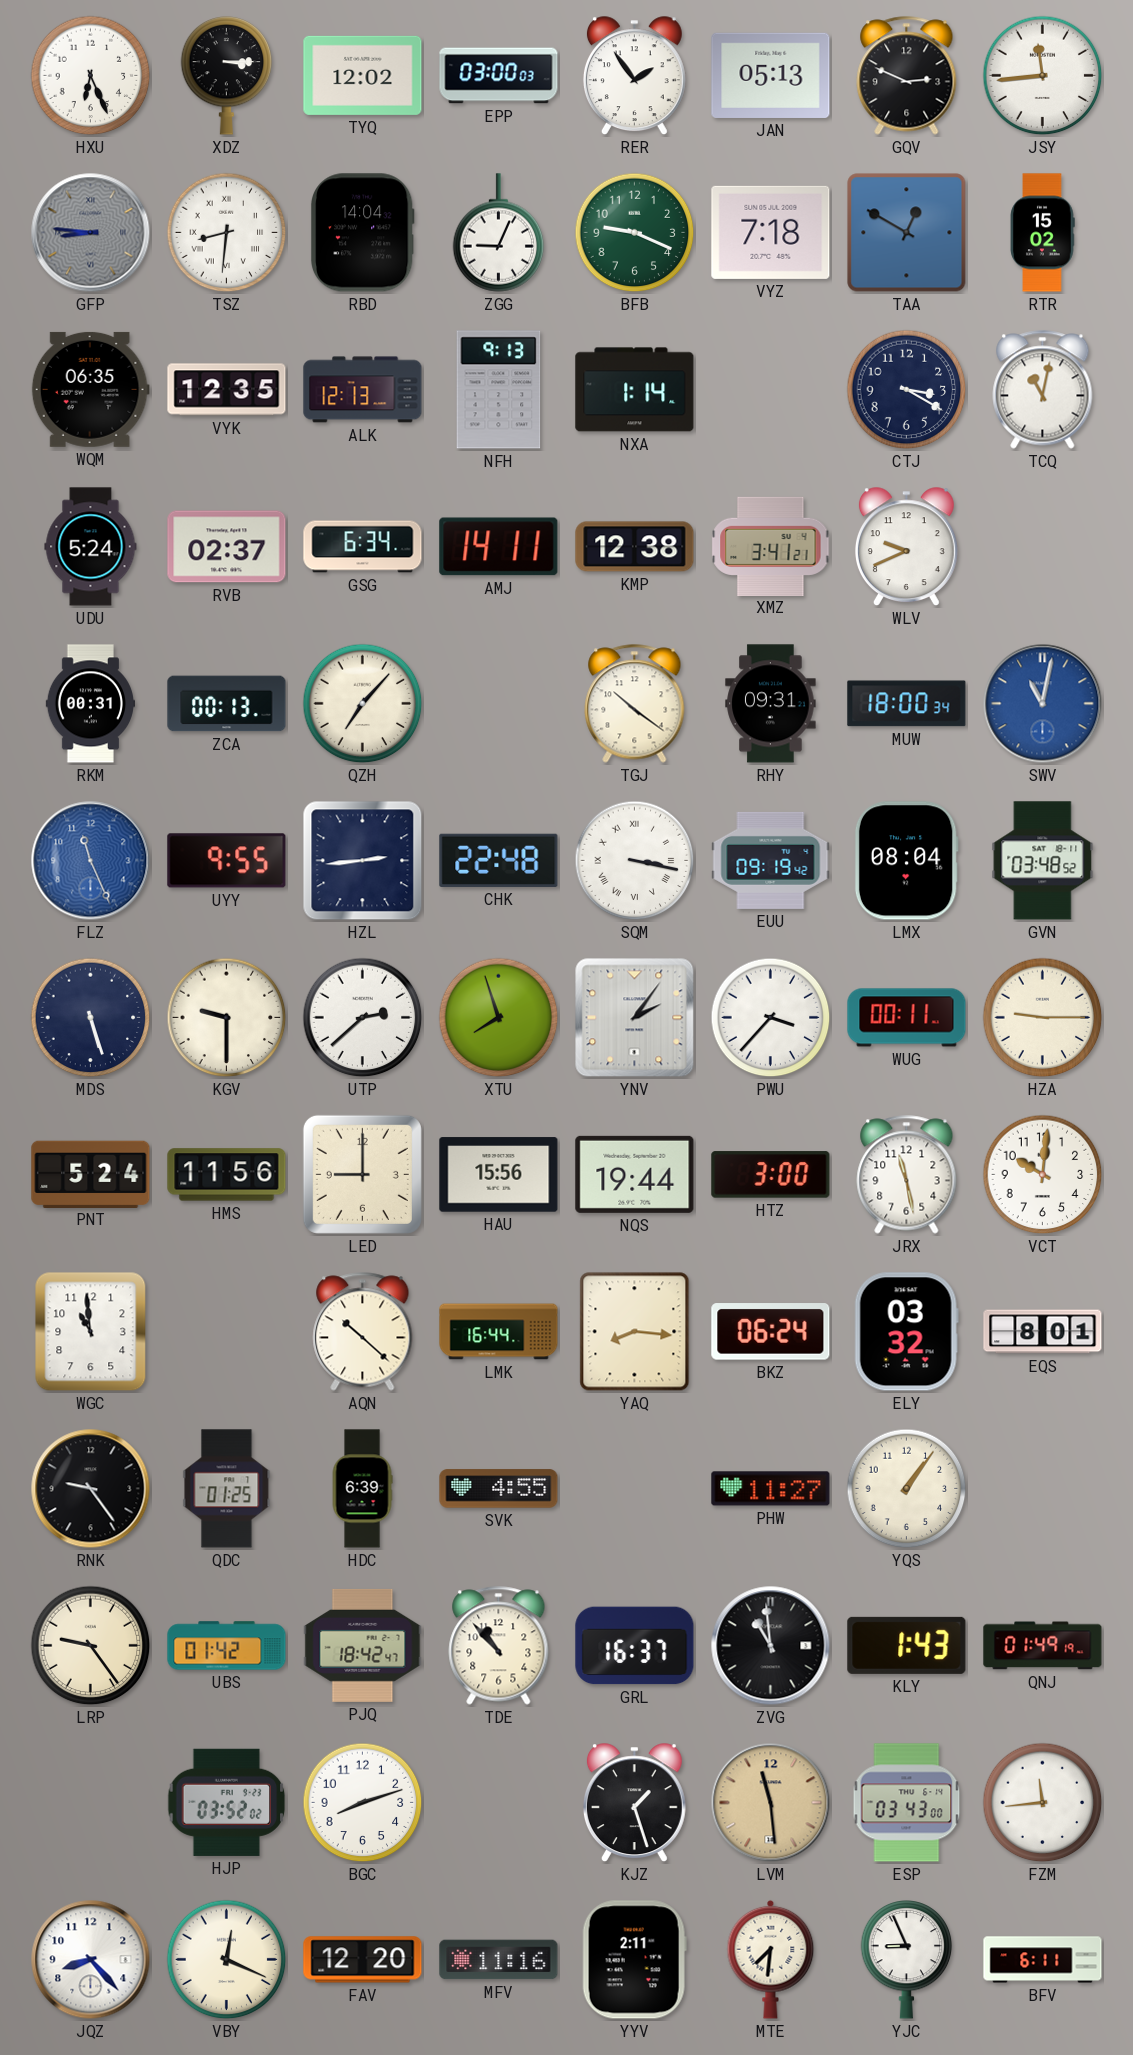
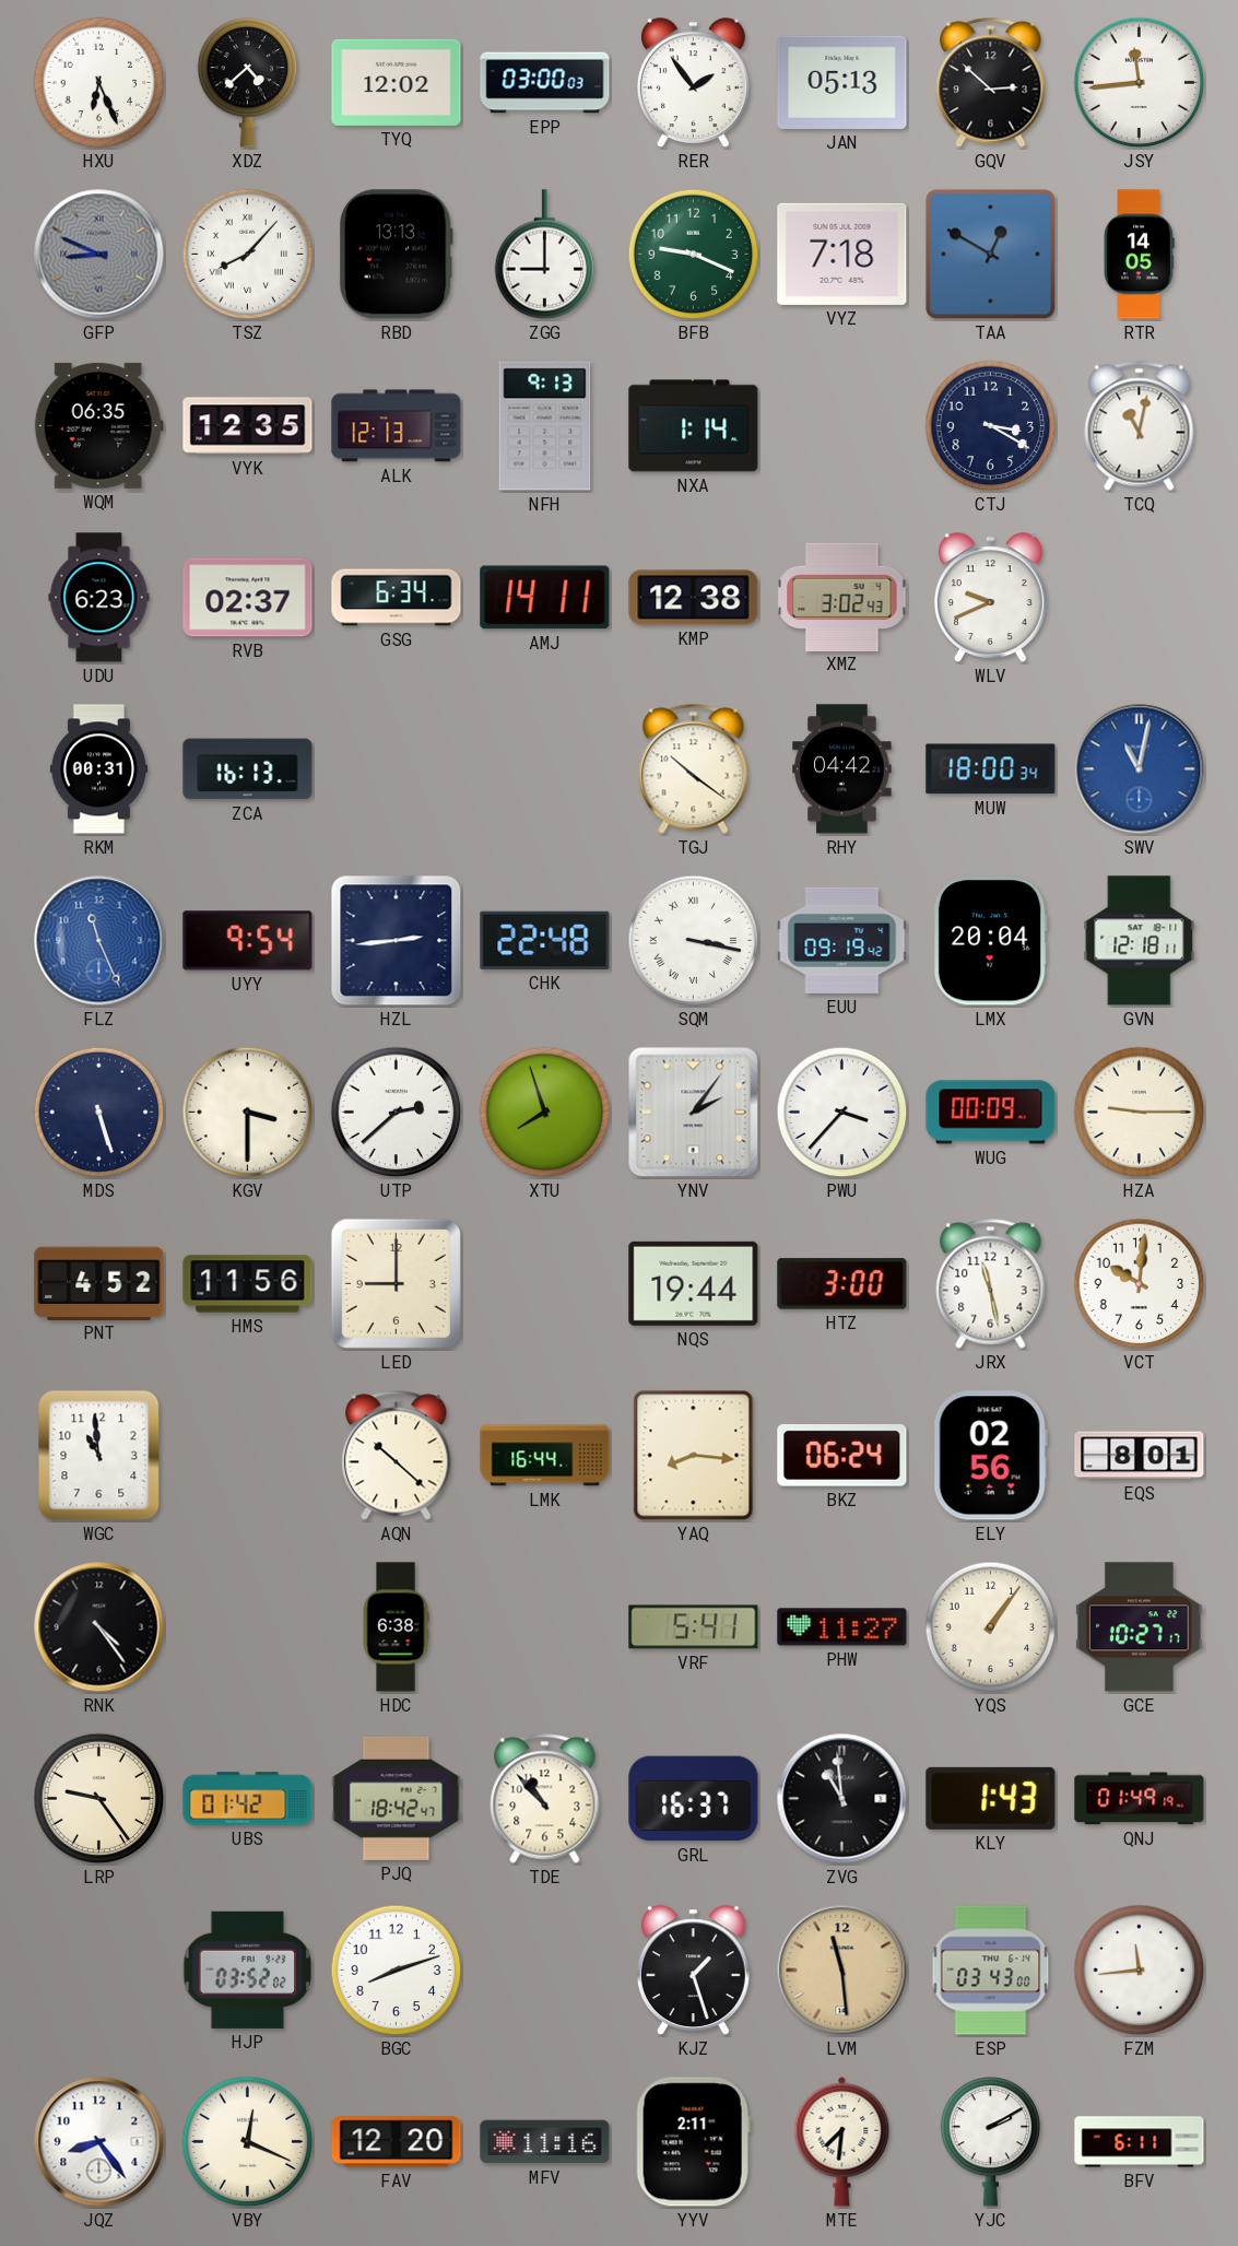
XDZ: 3:15 -> 4:38
GQV: 2:49 -> 2:52
GFP: 8:46 -> 8:49
TSZ: 8:31 -> 8:07
RBD: 14:04 -> 13:13
ZGG: 9:04 -> 9:00
RTR: 15:02 -> 14:05
UDU: 5:24 -> 6:23
XMZ: 3:41 -> 3:02
ZCA: 00:13 -> 16:13
QZH: 7:07 -> none
RHY: 09:31 -> 04:42
UYY: 9:55 -> 9:54
LMX: 08:04 -> 20:04
GVN: 03:48 -> 12:18
KGV: 9:30 -> 3:30
WUG: 00:11 -> 00:09
PNT: 5:24 -> 4:52
HAU: 15:56 -> none
ELY: 03:32 -> 02:56
RNK: 9:24 -> 4:24
QDC: 01:25 -> none
HDC: 6:39 -> 6:38
SVK: 4:55 -> none
VRF: none -> 5:41
GCE: none -> 10:27
JQZ: 8:23 -> 8:24
YJC: 8:56 -> 2:10
